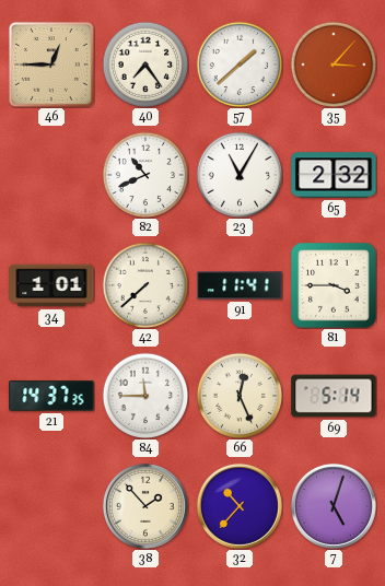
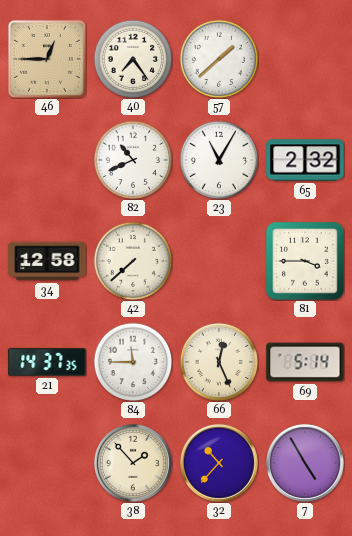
35: 3:07 -> none
34: 1:01 -> 12:58
91: 11:41 -> none
7: 5:03 -> 4:55
